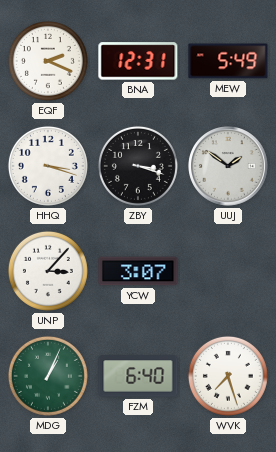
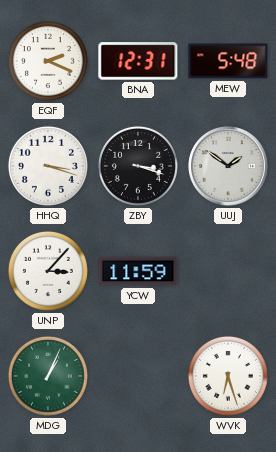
MEW: 5:49 -> 5:48
YCW: 3:07 -> 11:59
FZM: 6:40 -> none
WVK: 7:27 -> 6:27
